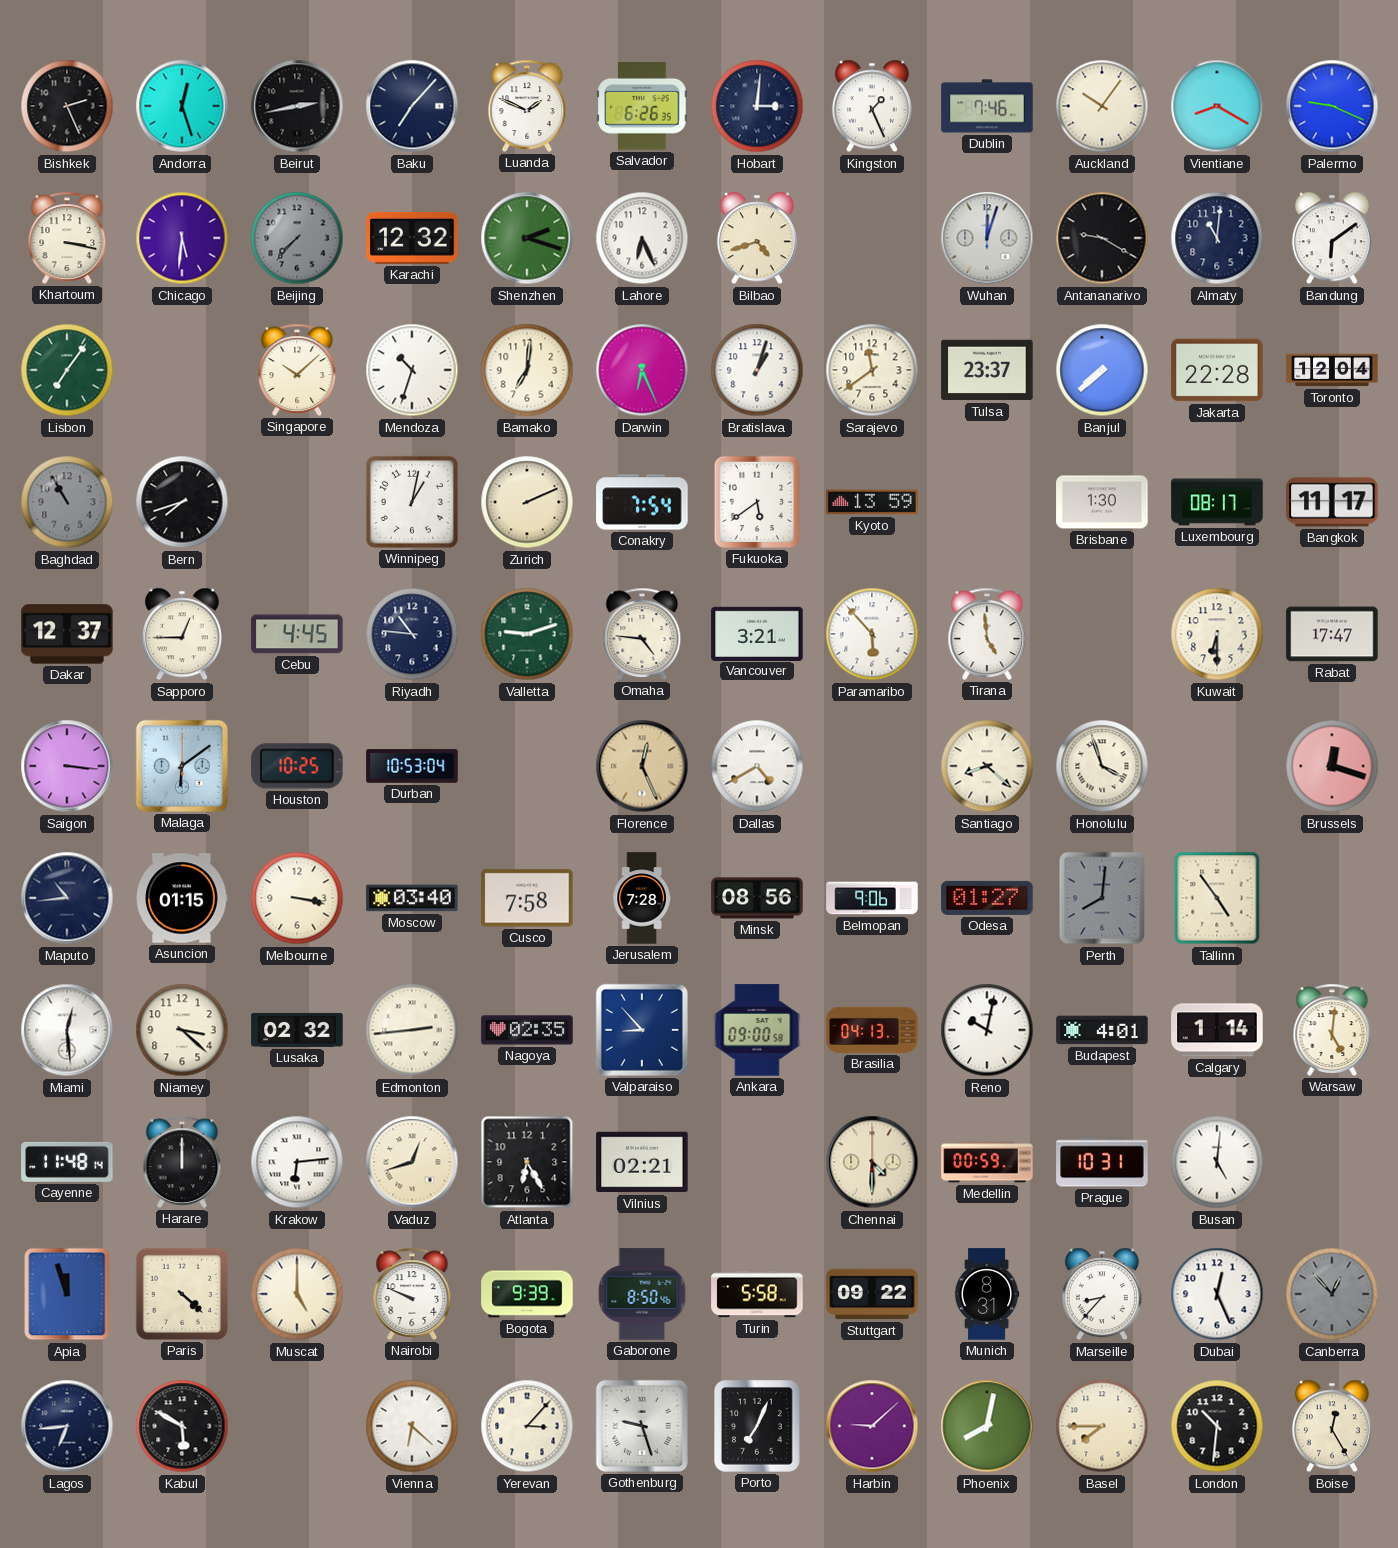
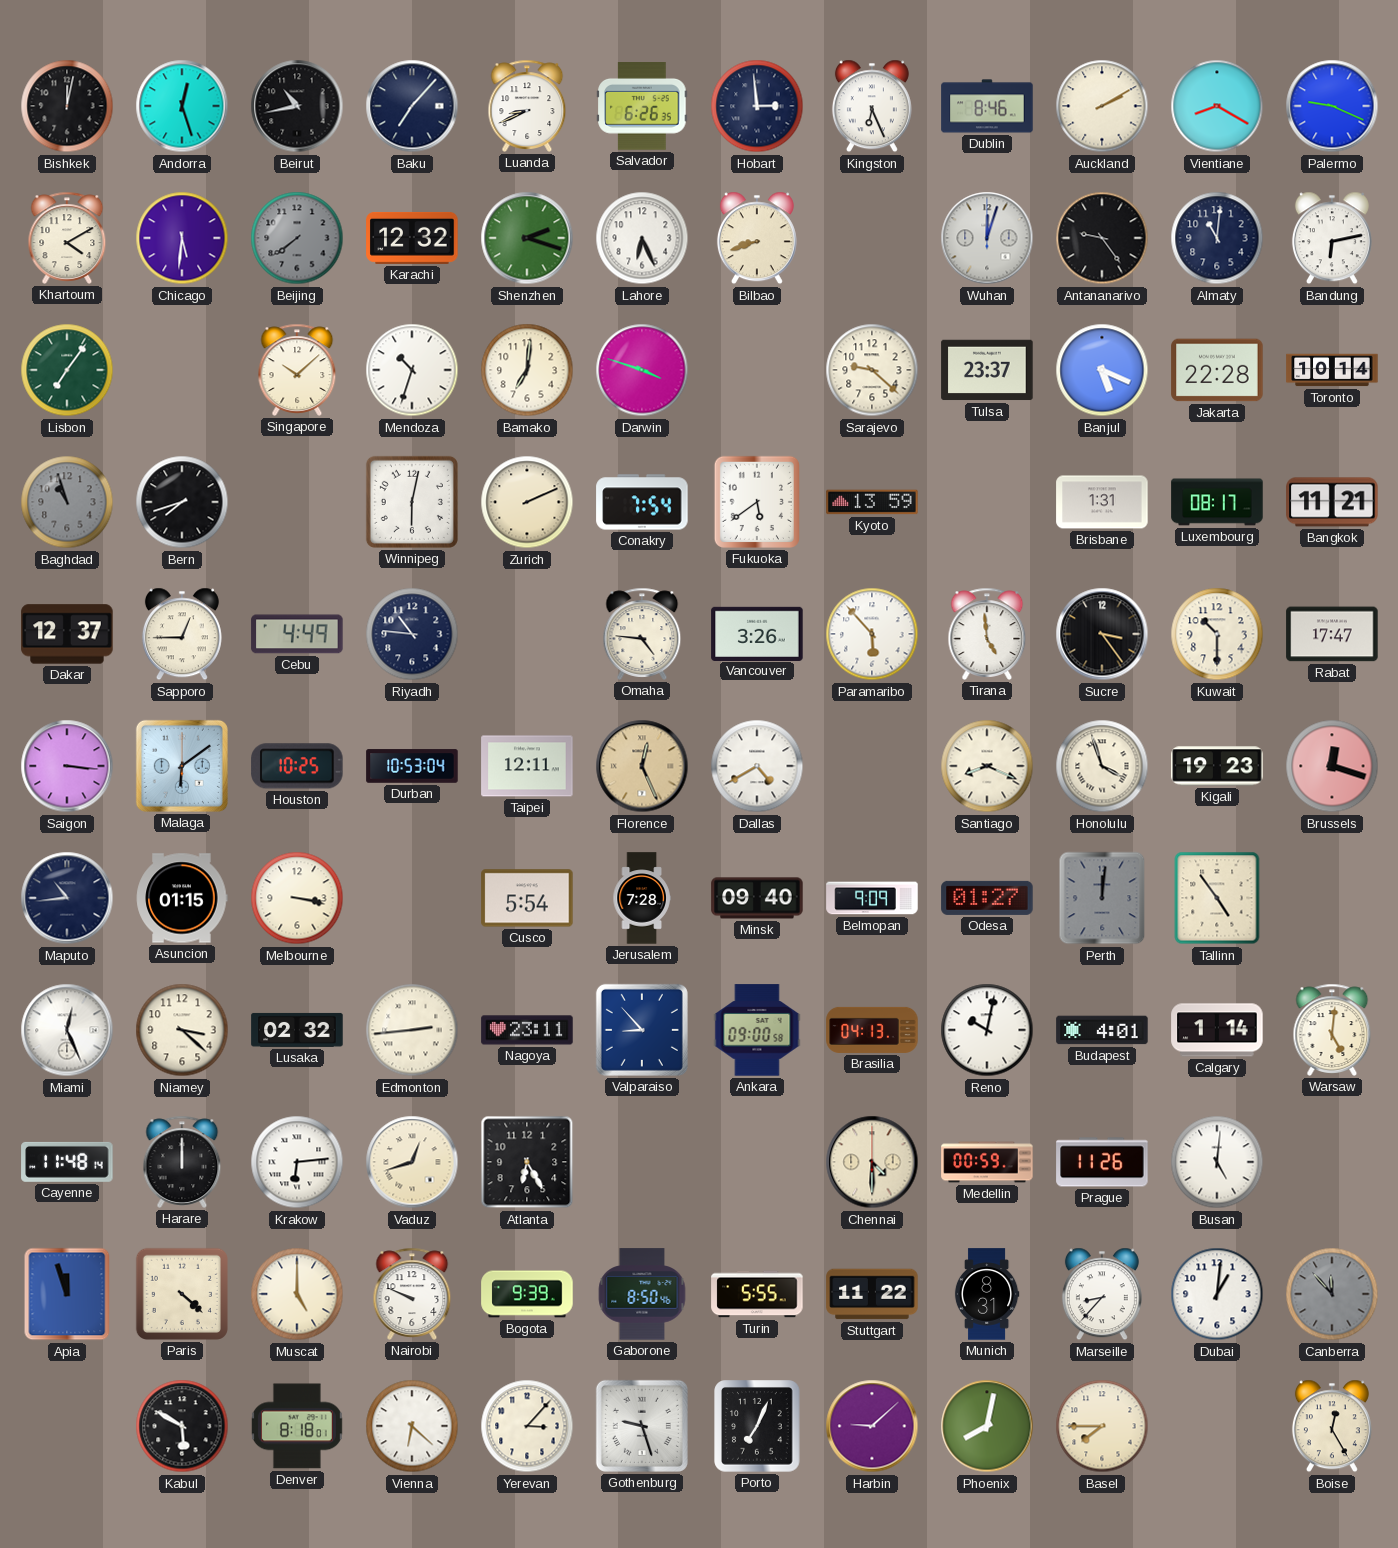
Bishkek: 2:26 -> 12:02
Beirut: 2:43 -> 10:43
Luanda: 1:49 -> 8:41
Hobart: 3:01 -> 2:59
Kingston: 1:26 -> 6:26
Dublin: 7:46 -> 8:46
Auckland: 10:06 -> 2:10
Khartoum: 3:17 -> 4:10
Beijing: 7:37 -> 7:39
Bilbao: 4:42 -> 8:42
Antananarivo: 9:20 -> 9:24
Bandung: 6:09 -> 6:13
Darwin: 6:26 -> 3:48
Bratislava: 1:03 -> none
Sarajevo: 11:39 -> 9:22
Banjul: 7:38 -> 5:19
Toronto: 12:04 -> 10:14
Baghdad: 10:55 -> 10:57
Winnipeg: 1:02 -> 6:02
Brisbane: 1:30 -> 1:31
Bangkok: 11:17 -> 11:21
Cebu: 4:45 -> 4:49
Valletta: 9:12 -> none
Vancouver: 3:21 -> 3:26
Sucre: none -> 3:24
Kuwait: 6:30 -> 10:30
Taipei: none -> 12:11
Santiago: 8:22 -> 8:19
Kigali: none -> 19:23
Moscow: 03:40 -> none
Cusco: 7:58 -> 5:54
Minsk: 08:56 -> 09:40
Belmopan: 9:06 -> 9:09
Perth: 8:01 -> 12:01
Miami: 12:29 -> 12:26
Nagoya: 02:35 -> 23:11
Vilnius: 02:21 -> none
Prague: 10:31 -> 11:26
Turin: 5:58 -> 5:55
Stuttgart: 09:22 -> 11:22
Dubai: 12:26 -> 1:01
Canberra: 12:53 -> 11:53
Lagos: 6:44 -> none
Denver: none -> 8:18
London: 10:31 -> none
